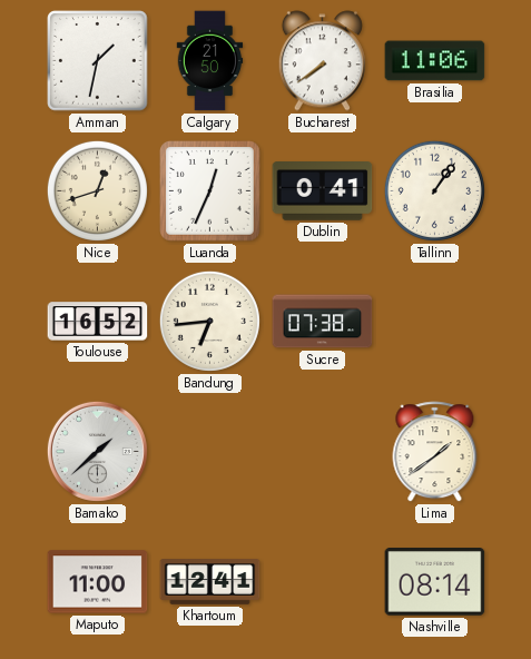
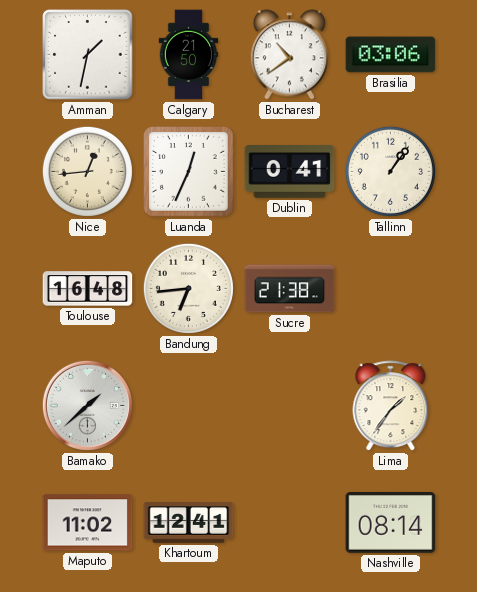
Bucharest: 7:39 -> 10:39
Brasilia: 11:06 -> 03:06
Nice: 12:42 -> 12:44
Toulouse: 16:52 -> 16:48
Sucre: 07:38 -> 21:38
Lima: 1:39 -> 1:36
Maputo: 11:00 -> 11:02
